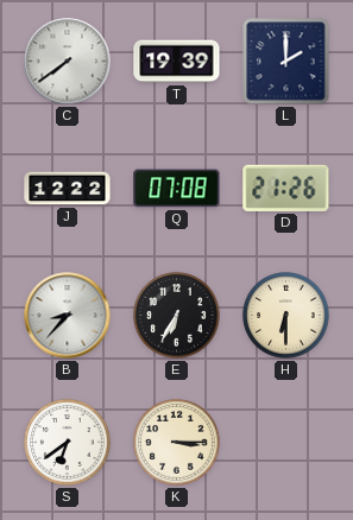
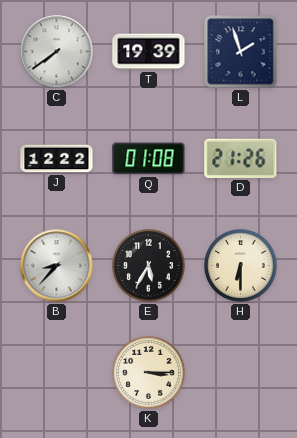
L: 2:00 -> 1:57
Q: 07:08 -> 01:08
E: 6:35 -> 5:35
S: 6:39 -> none
